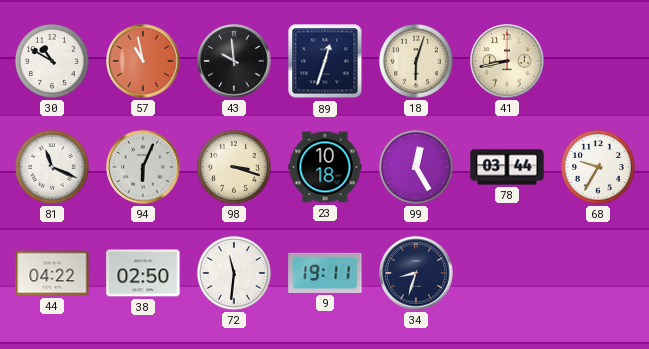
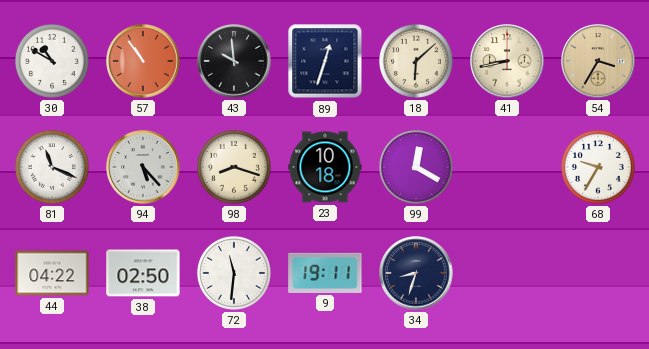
57: 10:58 -> 10:54
18: 6:03 -> 6:08
54: none -> 3:35
94: 6:04 -> 5:23
98: 3:18 -> 8:18
99: 12:25 -> 12:20
78: 03:44 -> none
